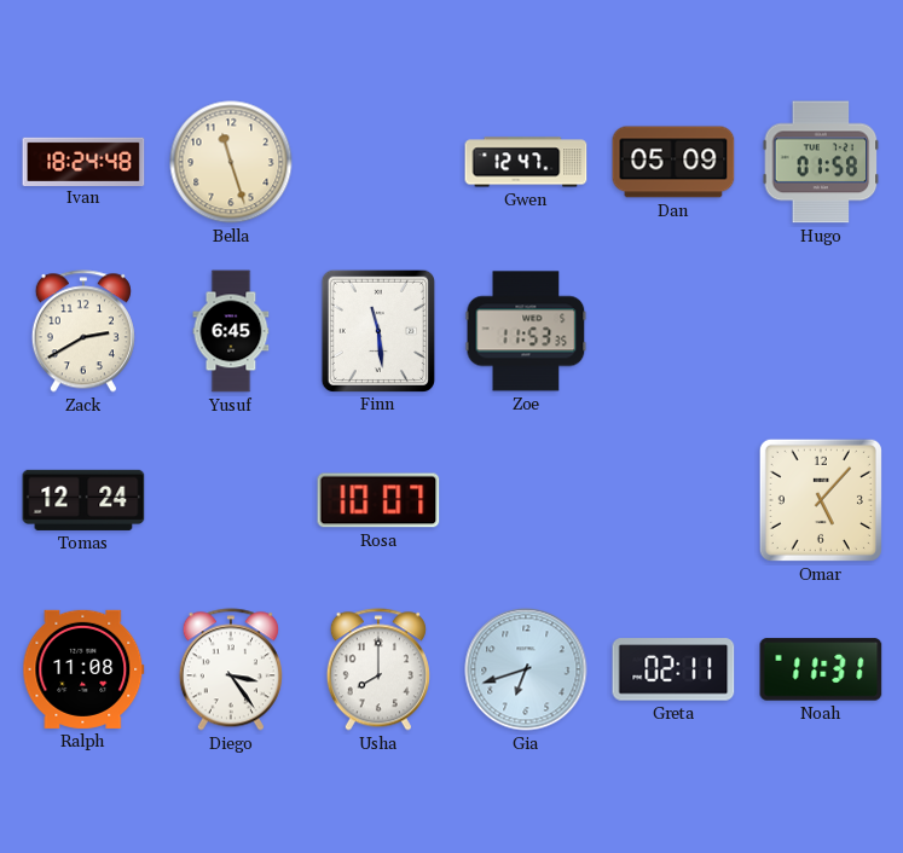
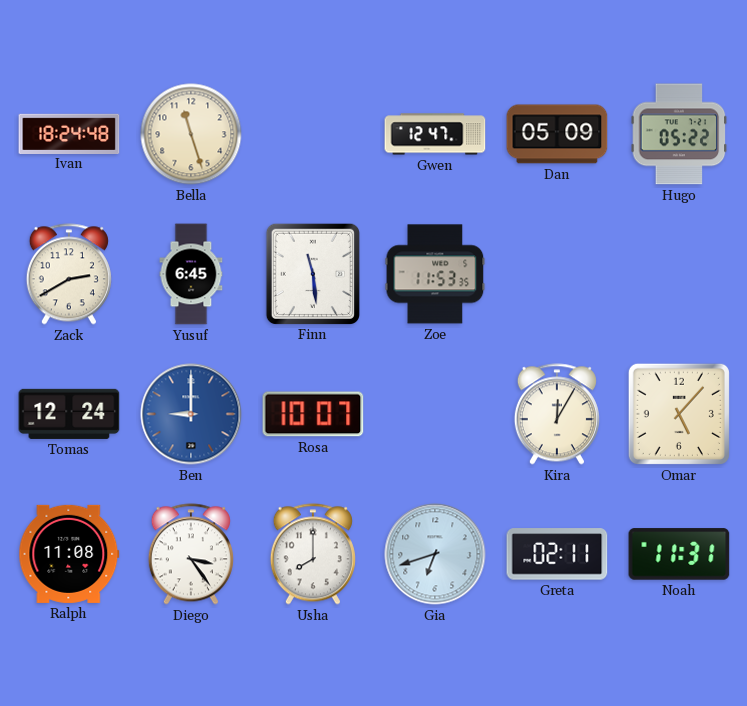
Hugo: 01:58 -> 05:22
Ben: none -> 9:00
Kira: none -> 12:05
